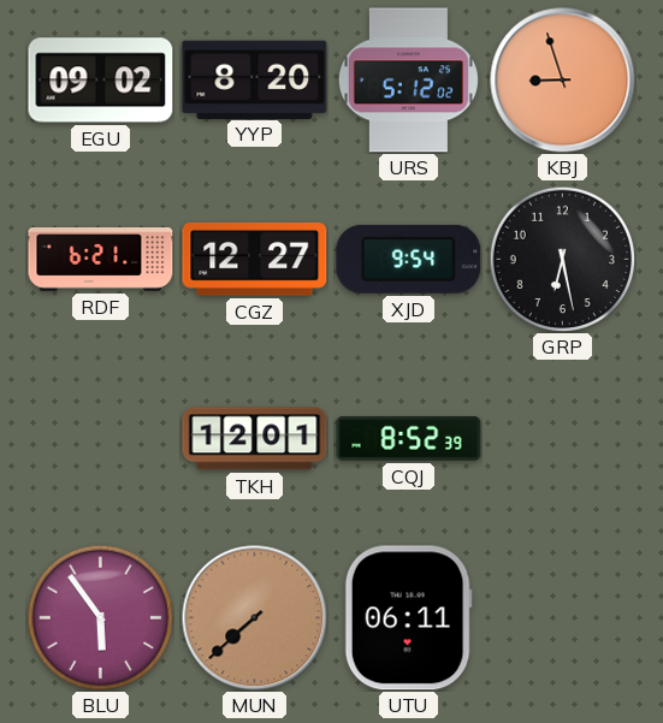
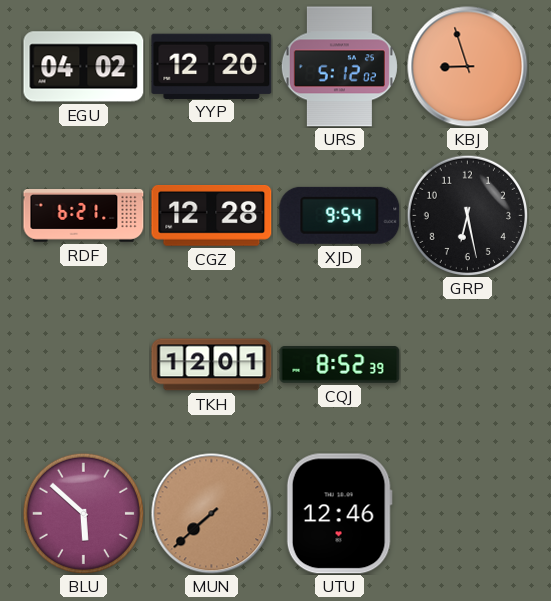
EGU: 09:02 -> 04:02
YYP: 8:20 -> 12:20
CGZ: 12:27 -> 12:28
BLU: 5:54 -> 5:52
UTU: 06:11 -> 12:46
